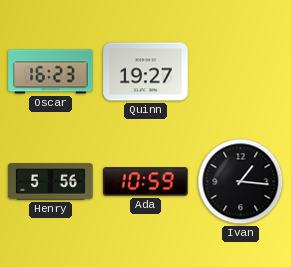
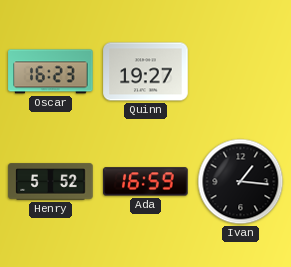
Henry: 5:56 -> 5:52
Ada: 10:59 -> 16:59
